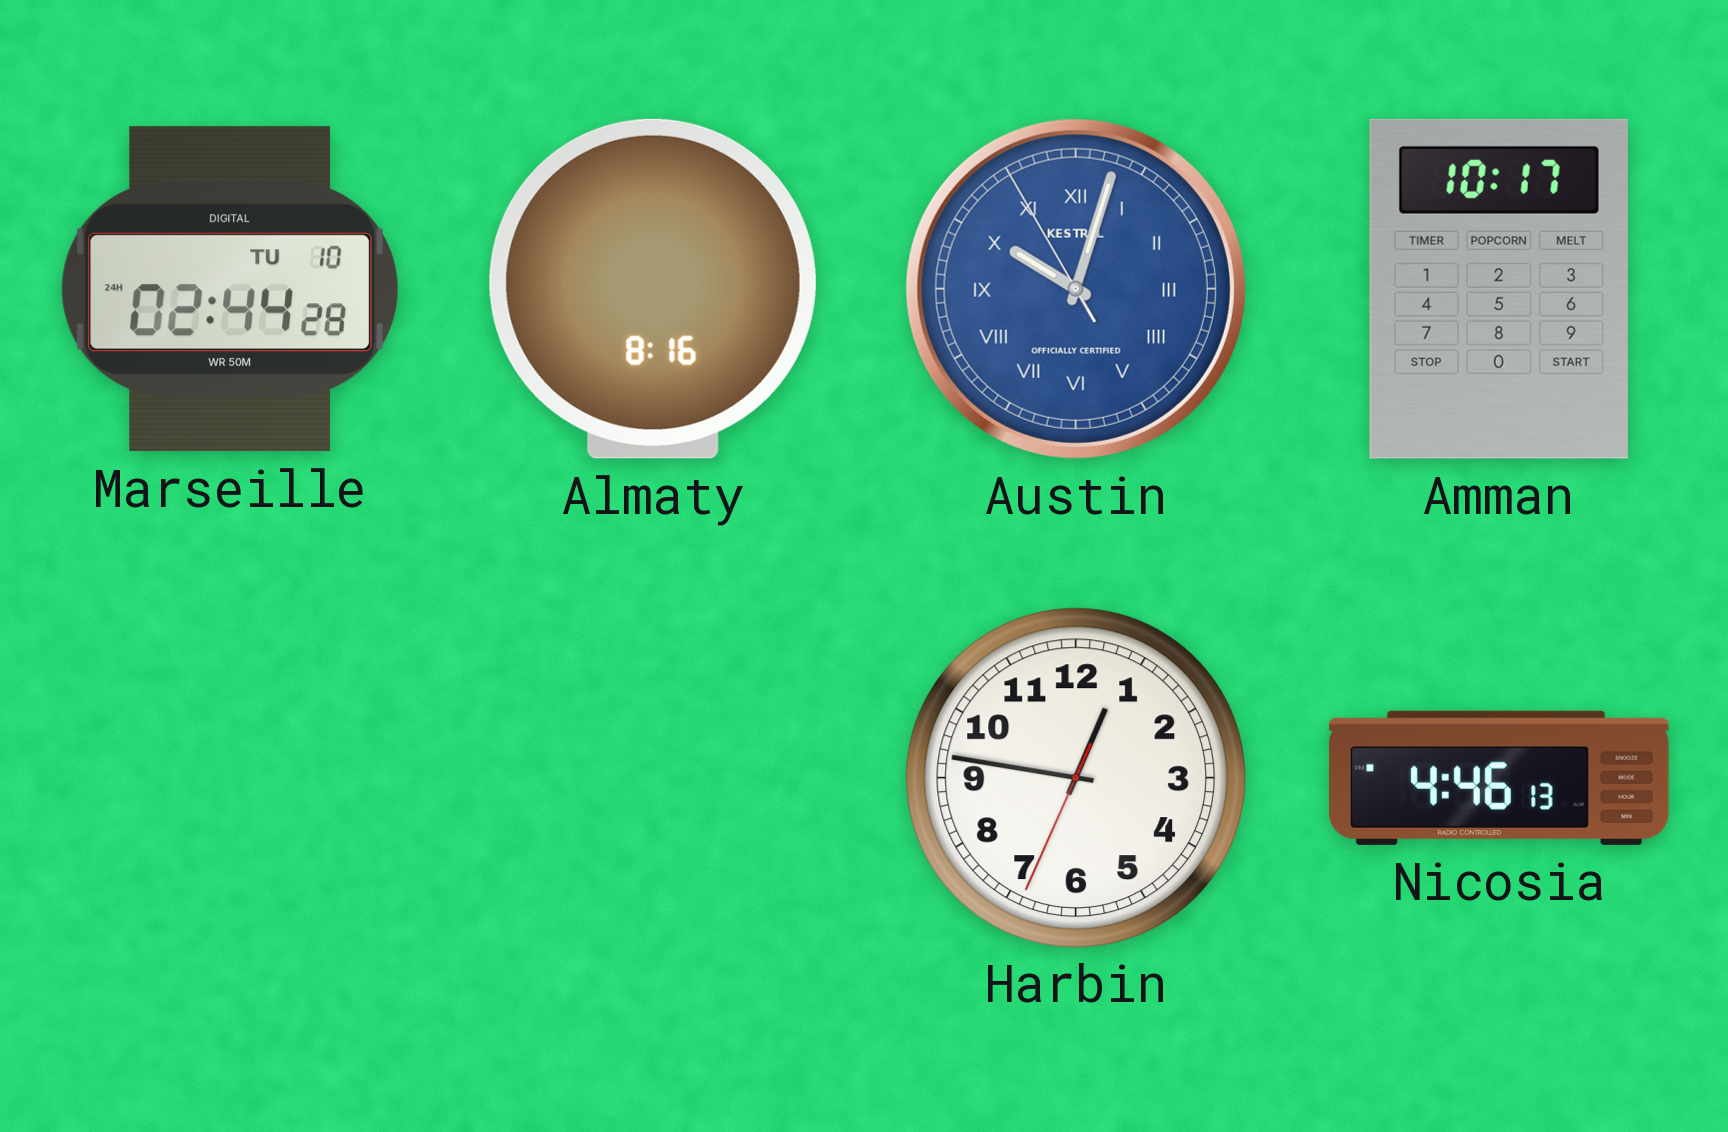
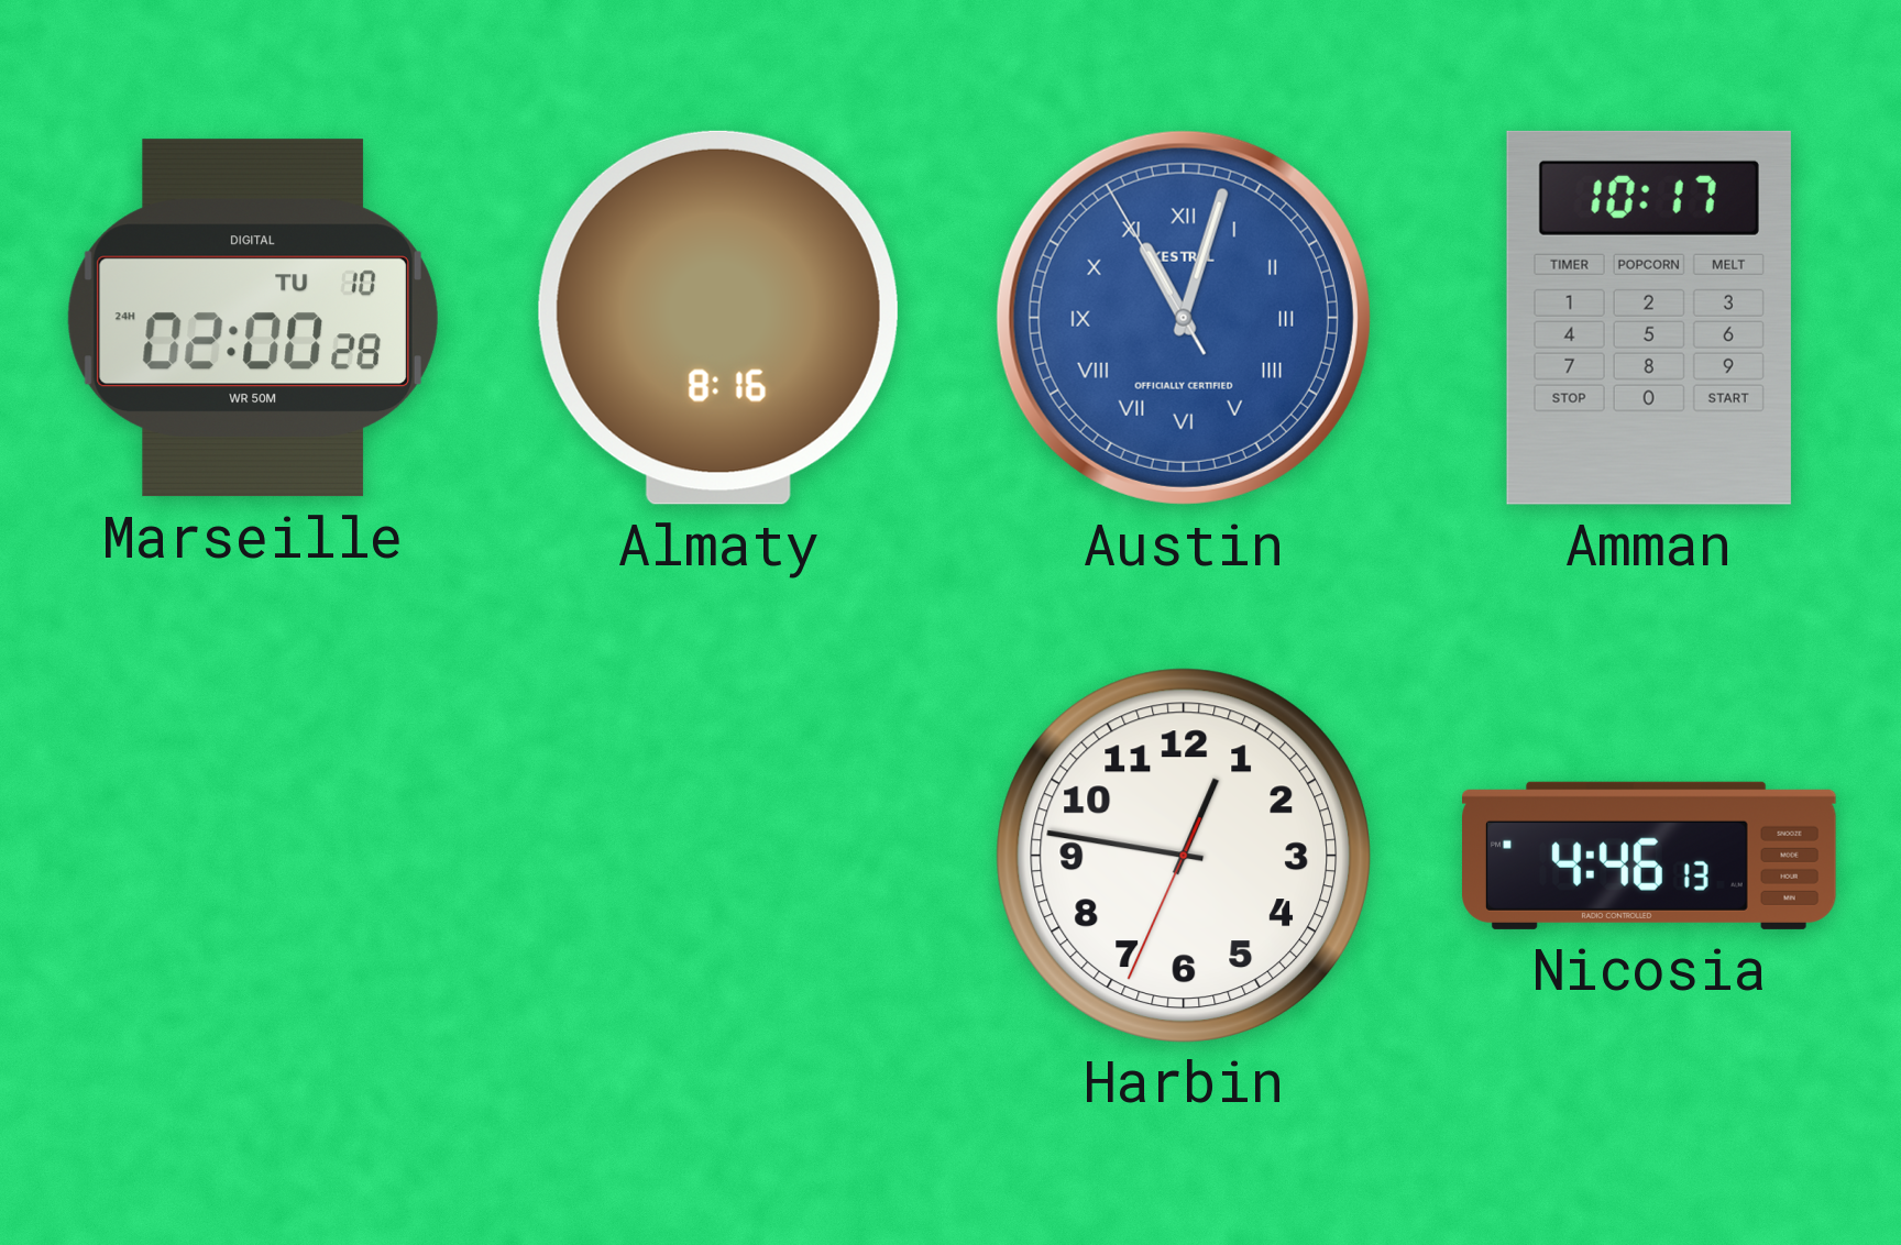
Marseille: 02:44 -> 02:00
Austin: 10:02 -> 11:02
